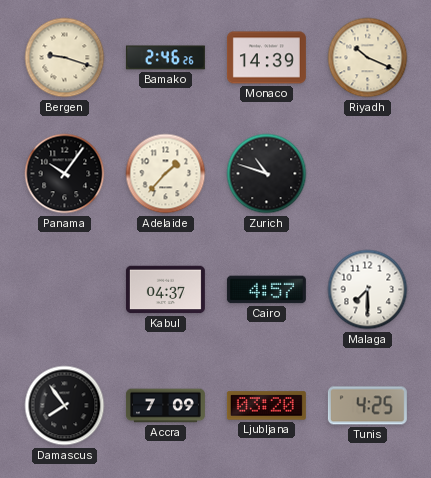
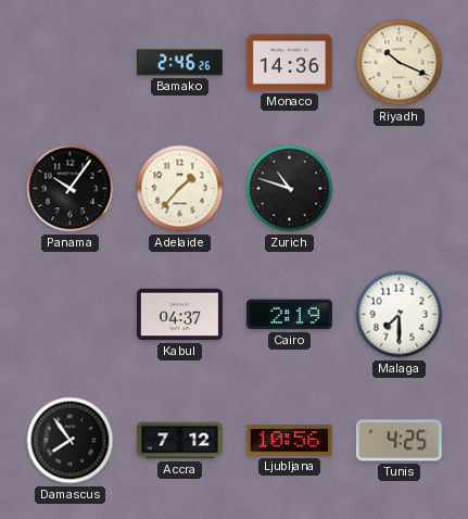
Bergen: 9:18 -> none
Monaco: 14:39 -> 14:36
Cairo: 4:57 -> 2:19
Accra: 7:09 -> 7:12
Ljubljana: 03:20 -> 10:56
